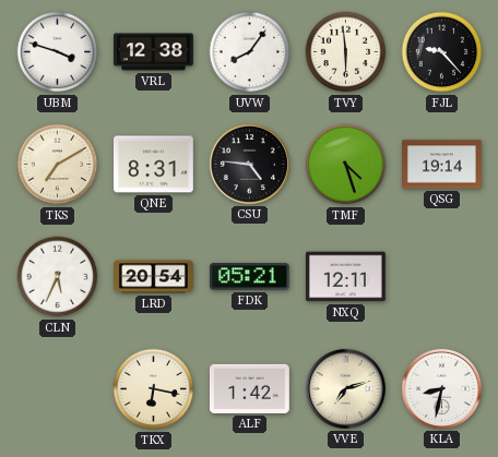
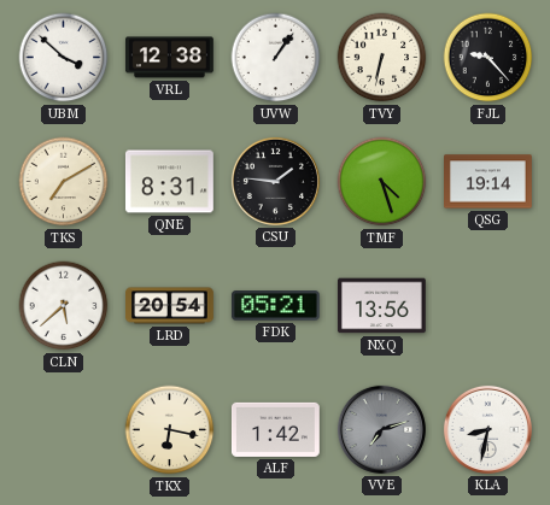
UBM: 3:48 -> 3:52
UVW: 8:06 -> 1:06
TVY: 5:59 -> 6:32
CSU: 4:46 -> 1:46
CLN: 5:34 -> 5:38
NXQ: 12:11 -> 13:56
VVE dial: cream -> grey
